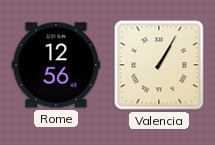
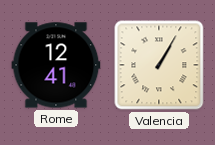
Rome: 12:56 -> 12:41
